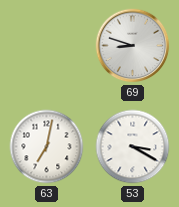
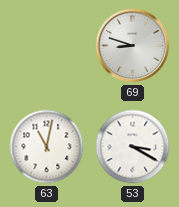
63: 7:02 -> 11:02
